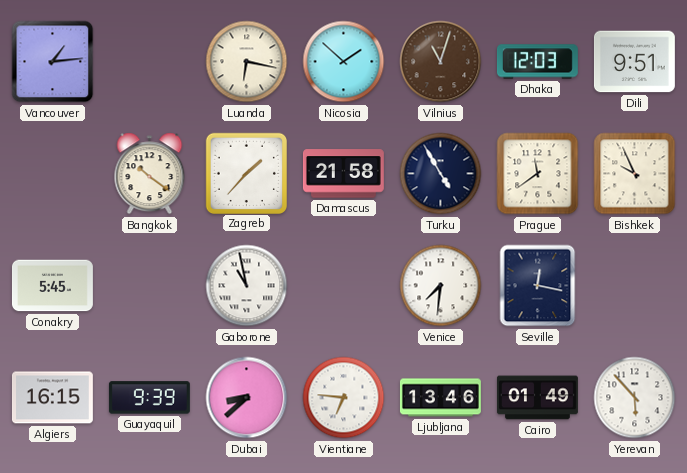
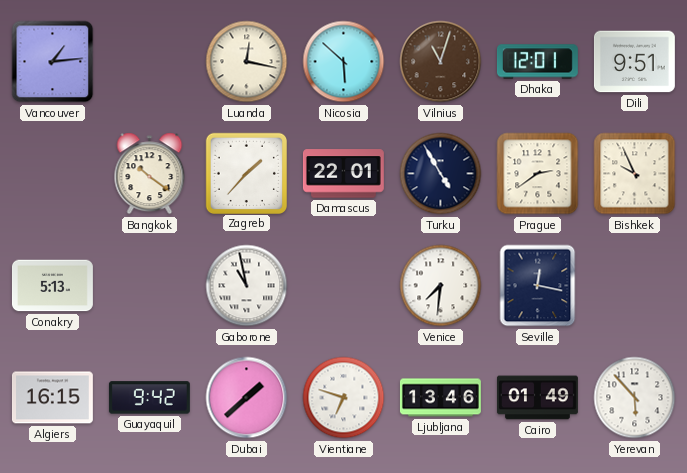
Luanda: 6:17 -> 12:17
Nicosia: 1:52 -> 5:52
Dhaka: 12:03 -> 12:01
Damascus: 21:58 -> 22:01
Prague: 11:39 -> 2:39
Conakry: 5:45 -> 5:13
Guayaquil: 9:39 -> 9:42
Dubai: 8:38 -> 1:38
Vientiane: 6:46 -> 6:48
